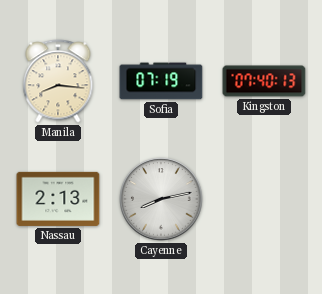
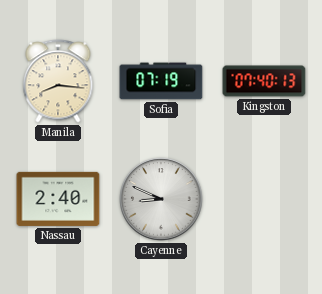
Nassau: 2:13 -> 2:40
Cayenne: 8:13 -> 8:49
